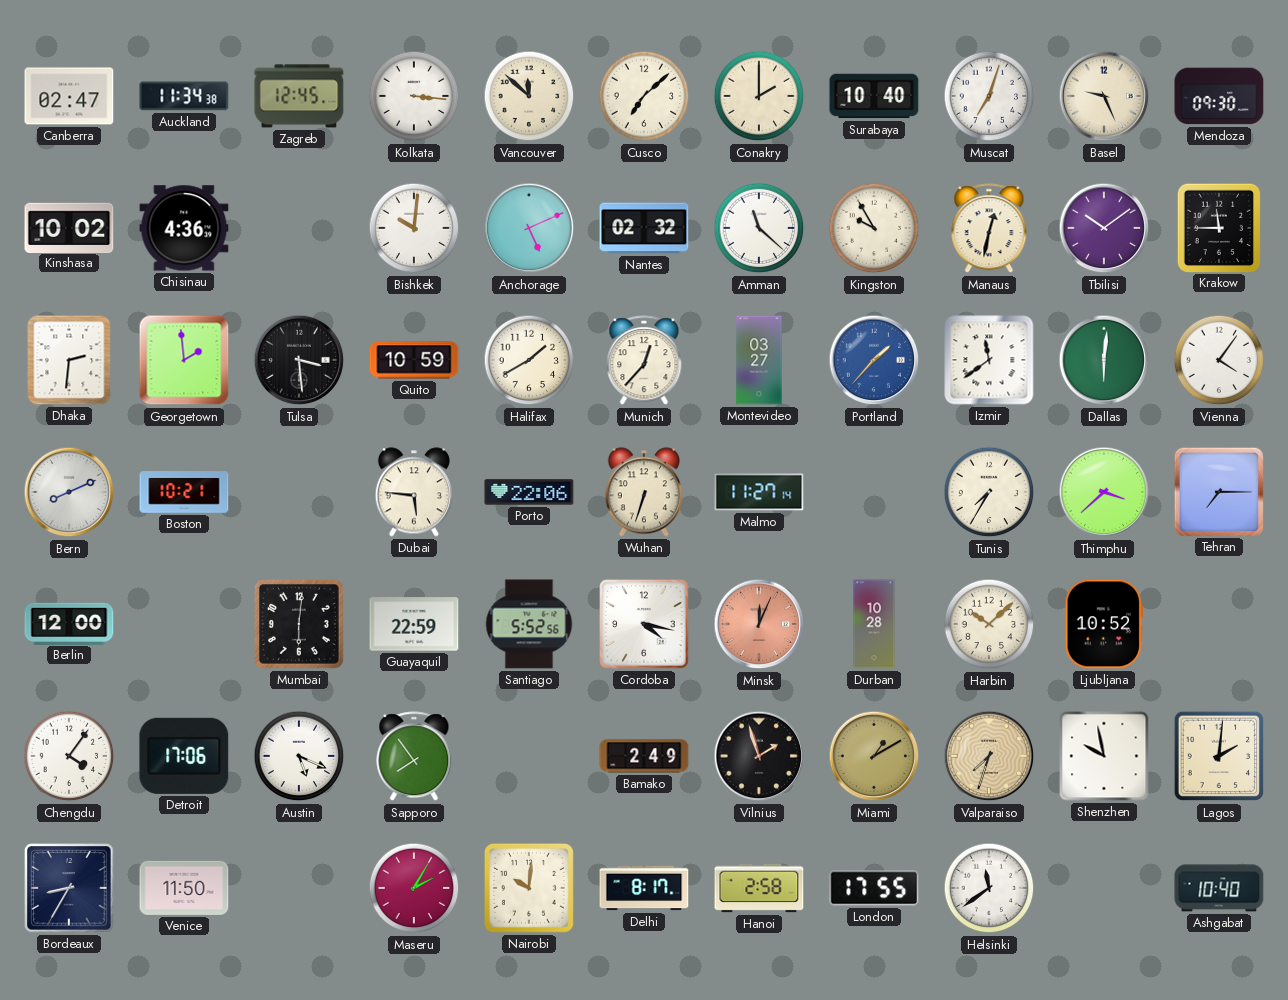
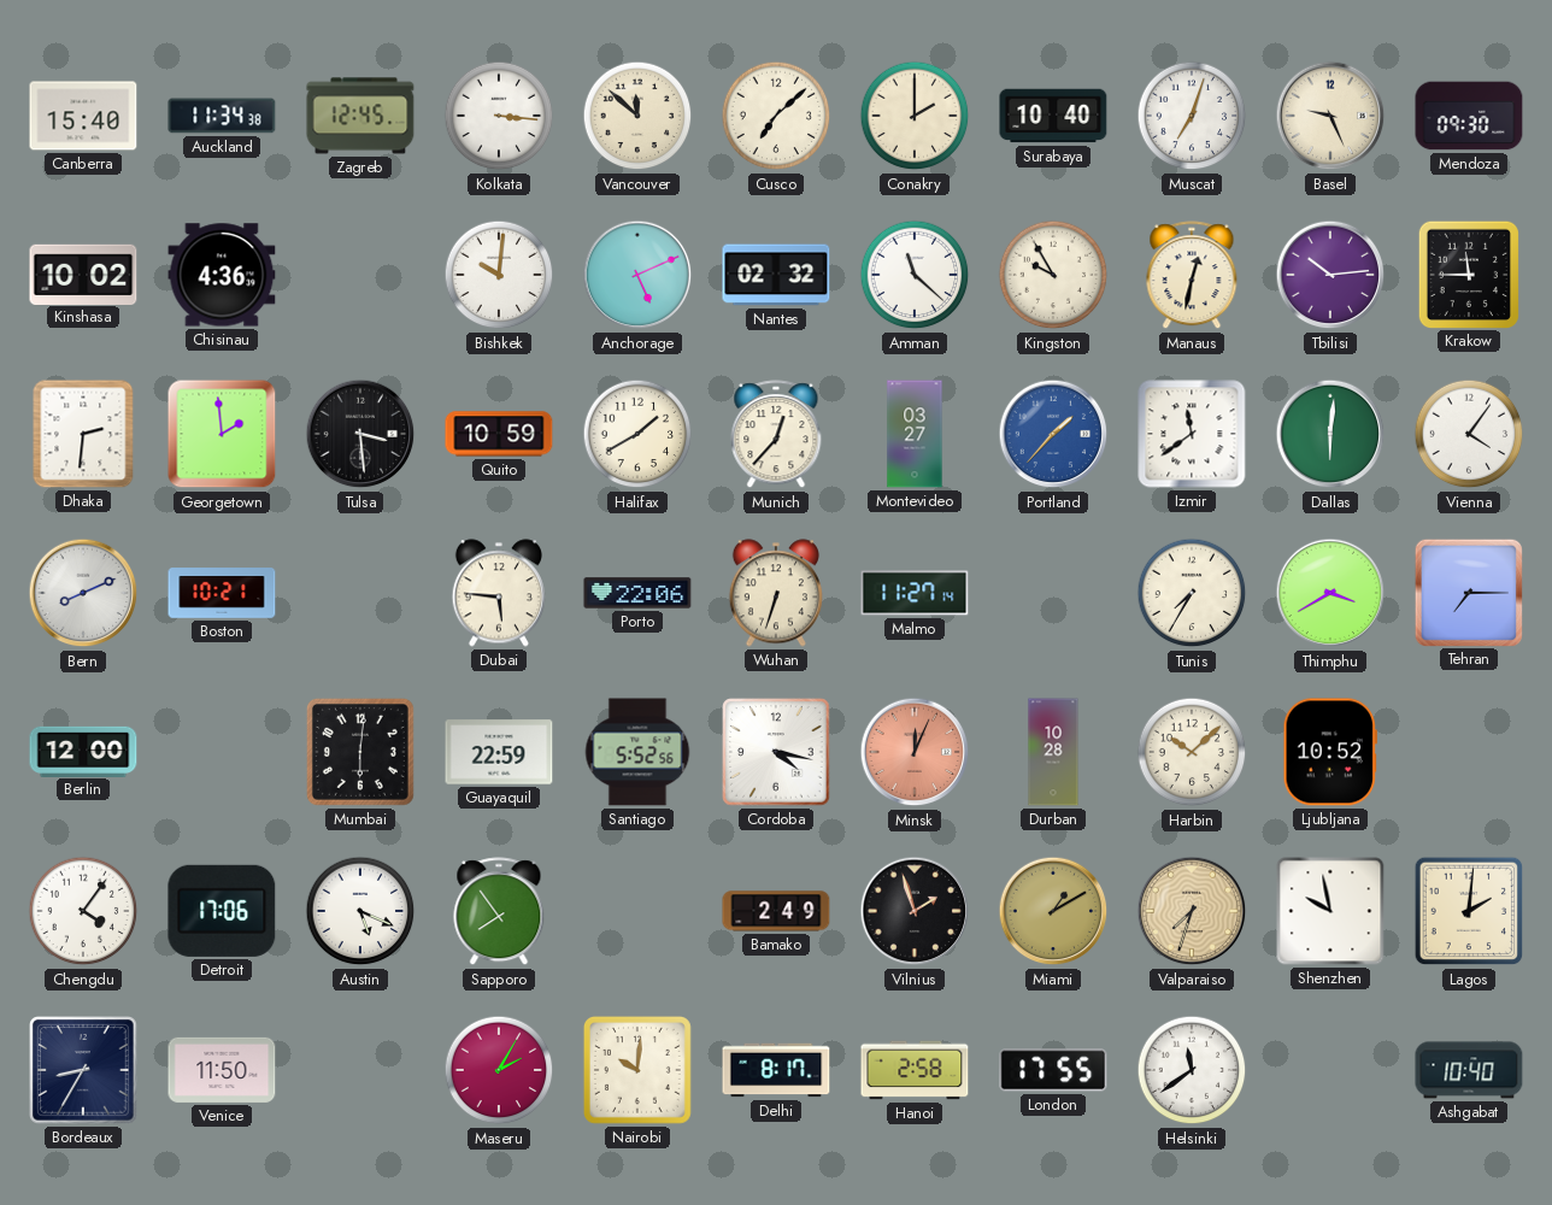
Canberra: 02:47 -> 15:40
Tbilisi: 10:09 -> 10:14
Thimphu: 3:38 -> 3:40
